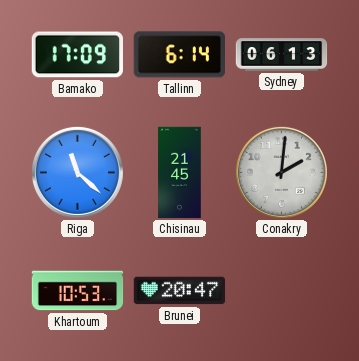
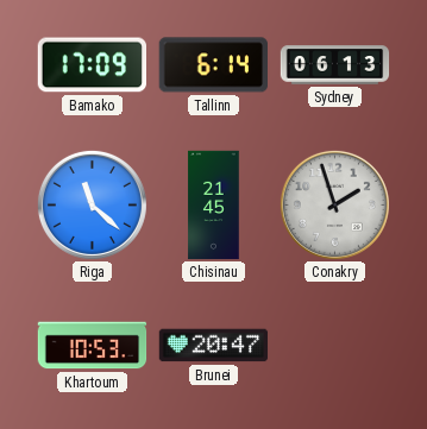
Conakry: 2:01 -> 1:57
